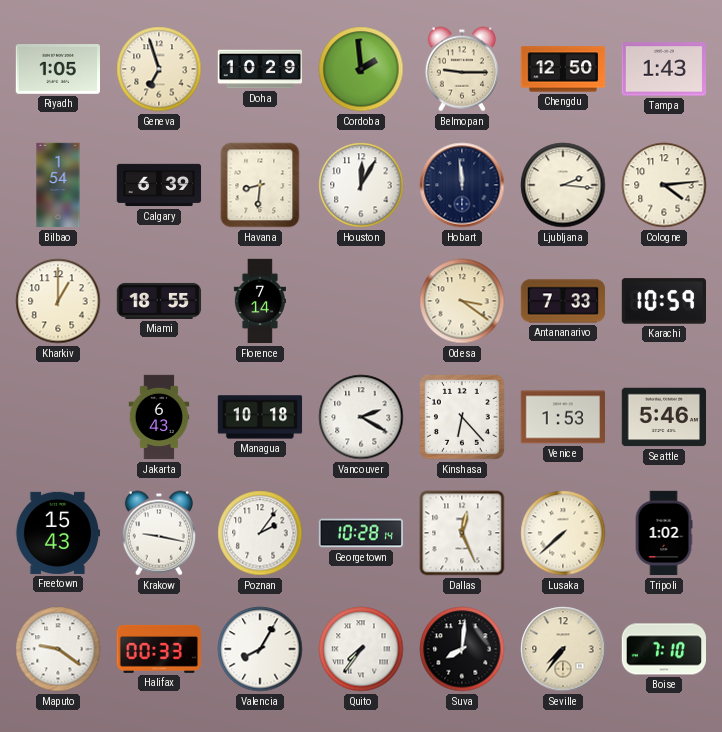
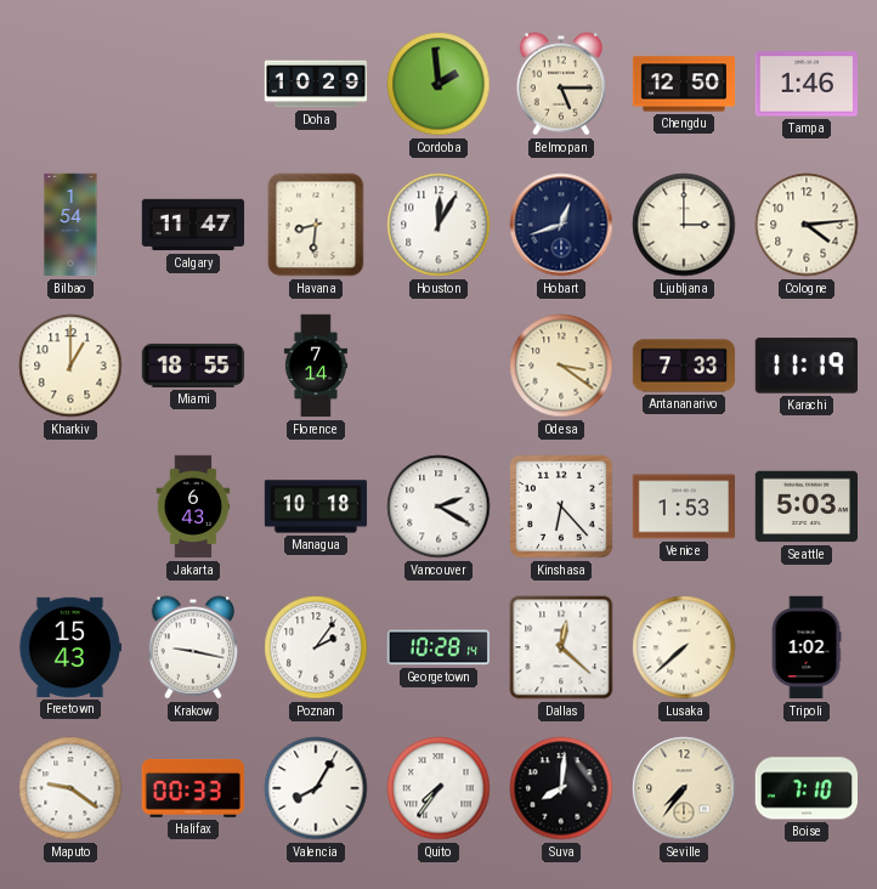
Riyadh: 1:05 -> none
Geneva: 6:57 -> none
Belmopan: 9:15 -> 5:15
Tampa: 1:43 -> 1:46
Calgary: 6:39 -> 11:47
Hobart: 11:59 -> 12:42
Ljubljana: 2:16 -> 3:00
Karachi: 10:59 -> 11:19
Seattle: 5:46 -> 5:03
Dallas: 12:26 -> 12:22
